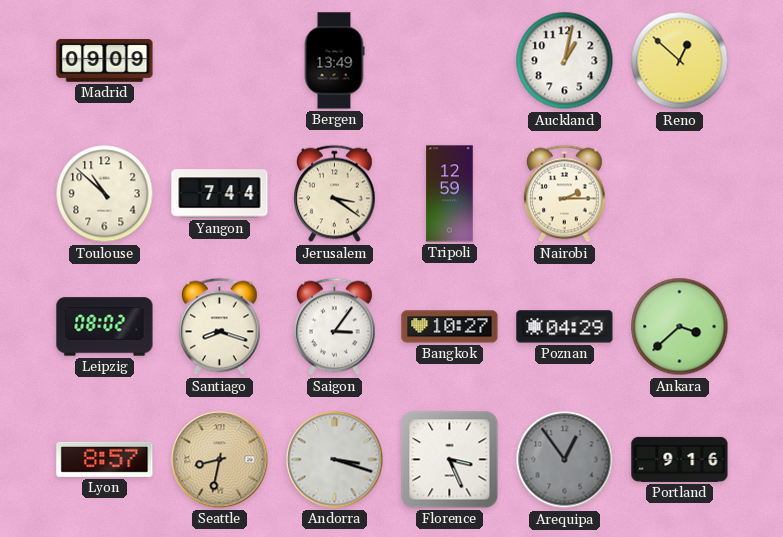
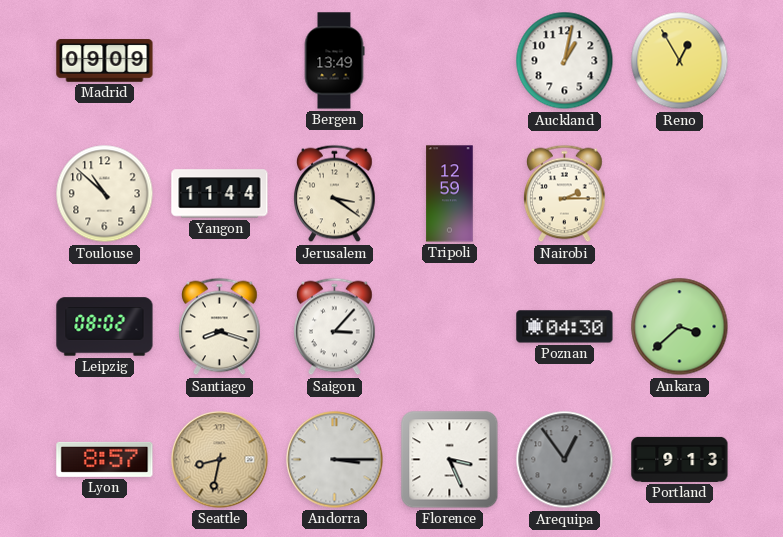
Reno: 12:52 -> 12:55
Yangon: 7:44 -> 11:44
Saigon: 3:06 -> 3:07
Bangkok: 10:27 -> none
Poznan: 04:29 -> 04:30
Andorra: 3:18 -> 3:15
Portland: 9:16 -> 9:13
